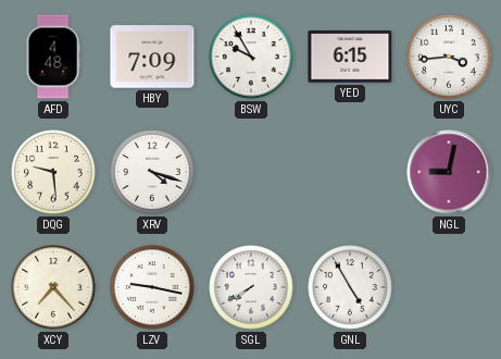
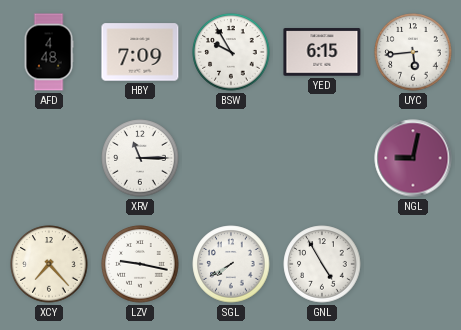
UYC: 3:44 -> 5:44
DQG: 9:29 -> none
XRV: 4:18 -> 11:15
